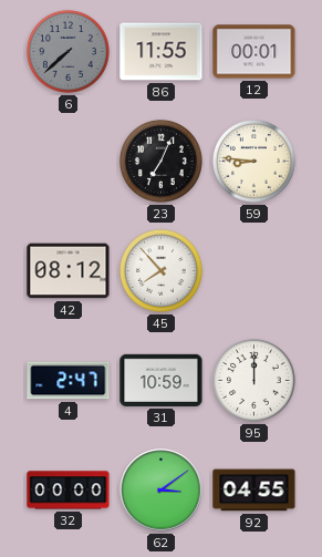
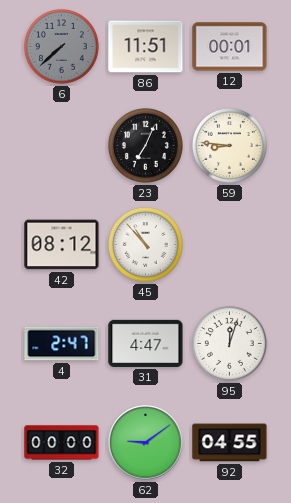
86: 11:55 -> 11:51
45: 7:53 -> 10:53
31: 10:59 -> 4:47
95: 12:00 -> 12:03
62: 3:09 -> 9:09
